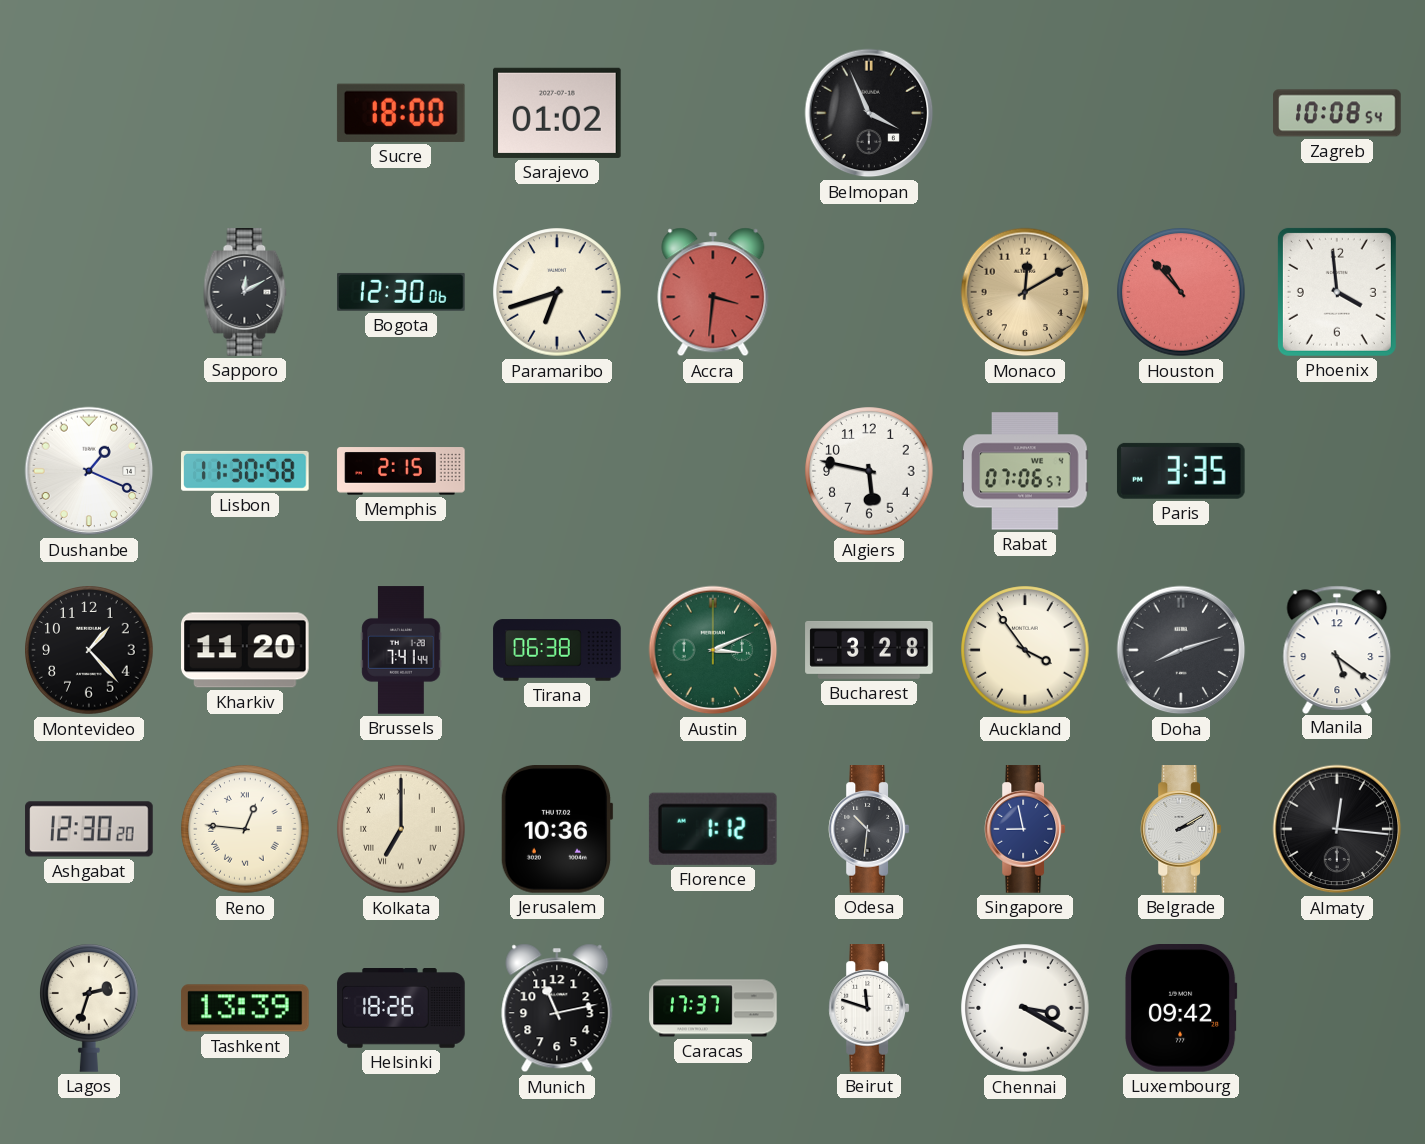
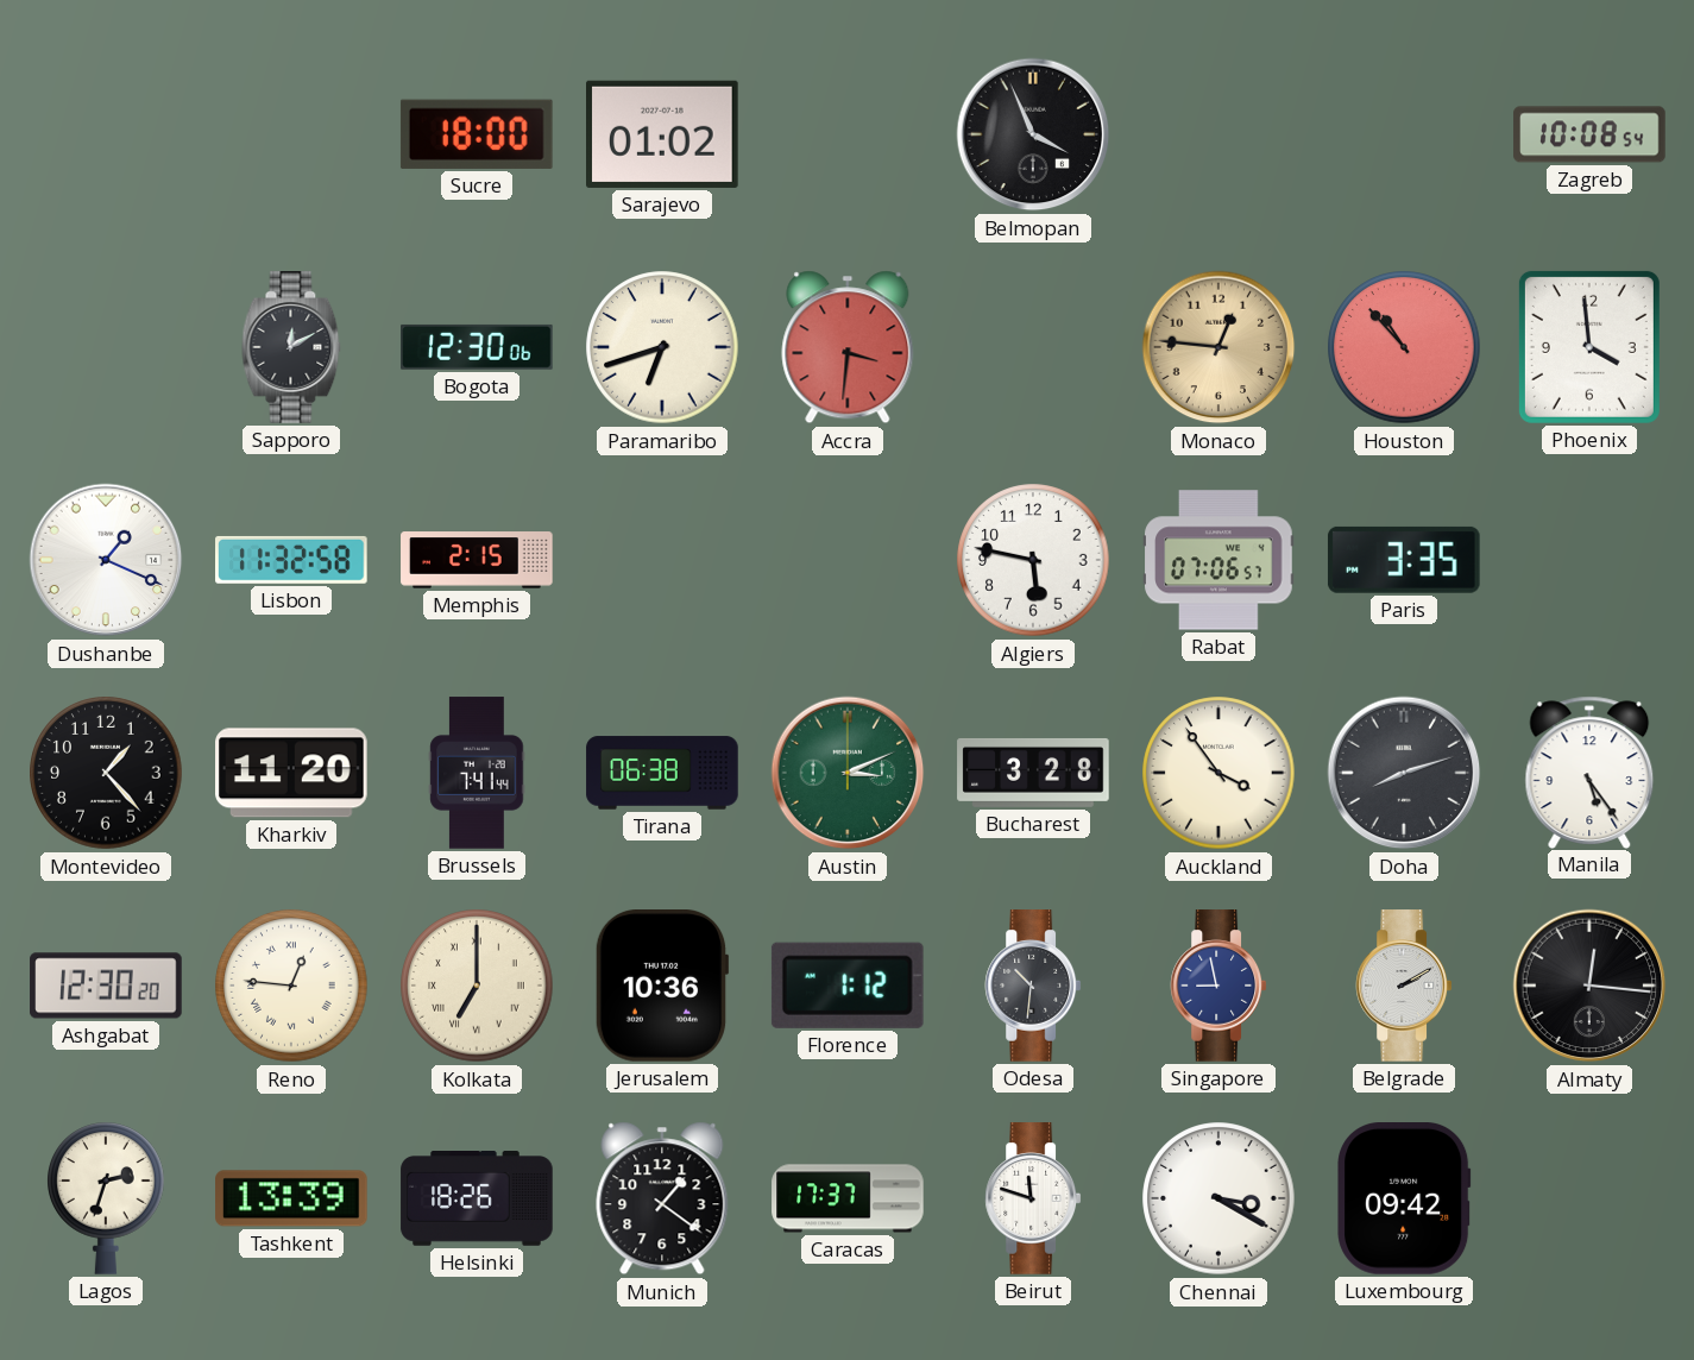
Monaco: 12:10 -> 12:46
Lisbon: 11:30 -> 11:32
Manila: 5:21 -> 5:24
Munich: 11:13 -> 1:21
